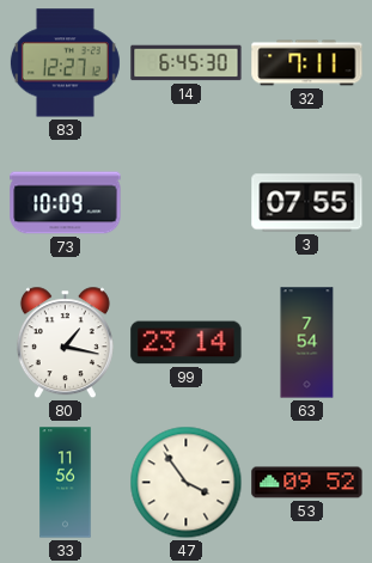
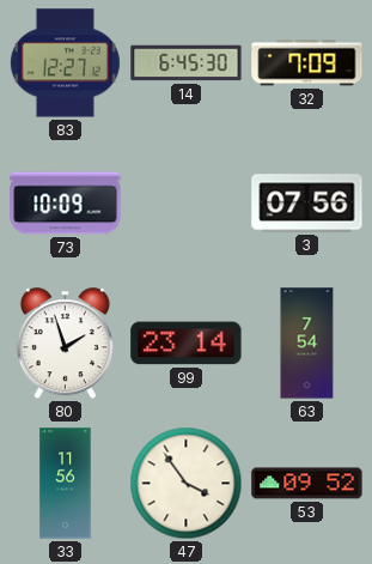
32: 7:11 -> 7:09
3: 07:55 -> 07:56
80: 1:17 -> 1:57
